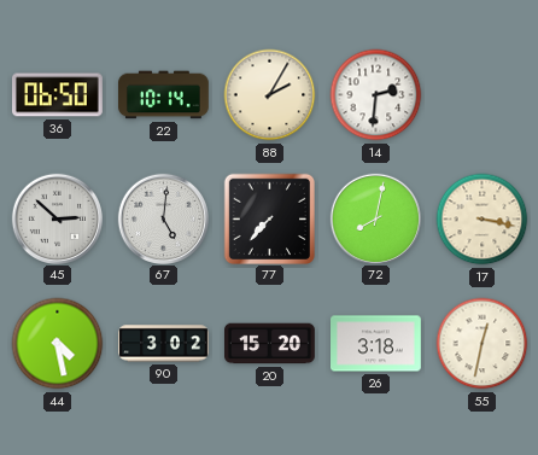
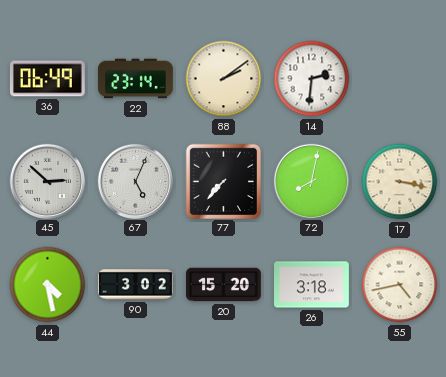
36: 06:50 -> 06:49
22: 10:14 -> 23:14
88: 2:05 -> 2:09
67: 5:01 -> 5:04
55: 12:32 -> 4:43
